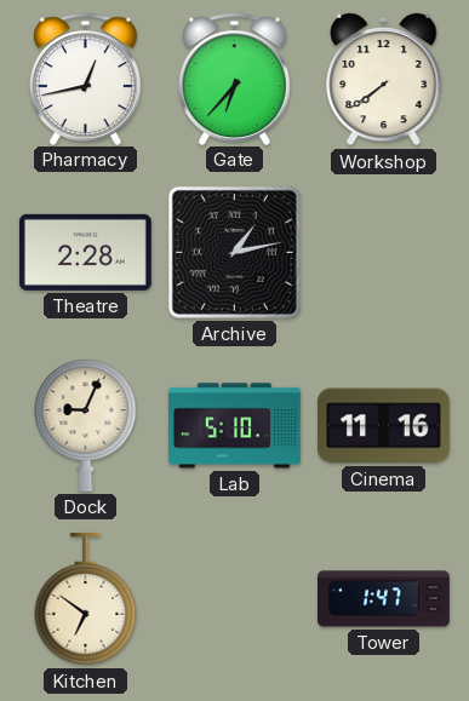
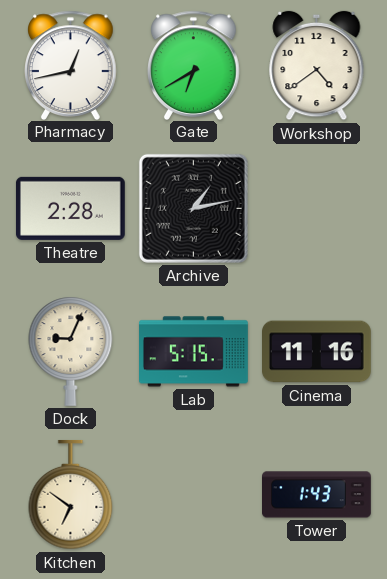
Gate: 6:37 -> 6:40
Workshop: 7:39 -> 4:39
Lab: 5:10 -> 5:15
Tower: 1:47 -> 1:43
